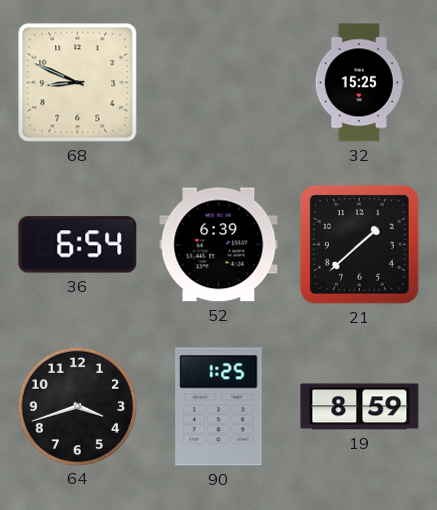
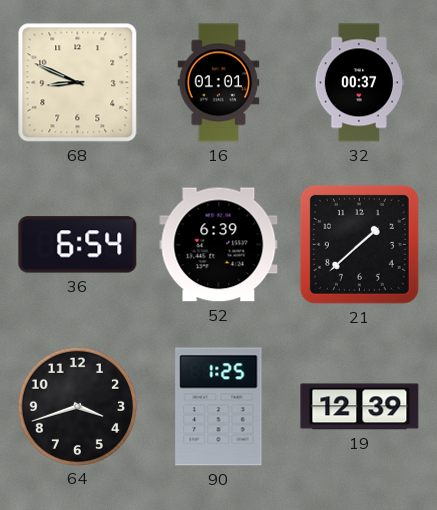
16: none -> 01:01
32: 15:25 -> 00:37
19: 8:59 -> 12:39
